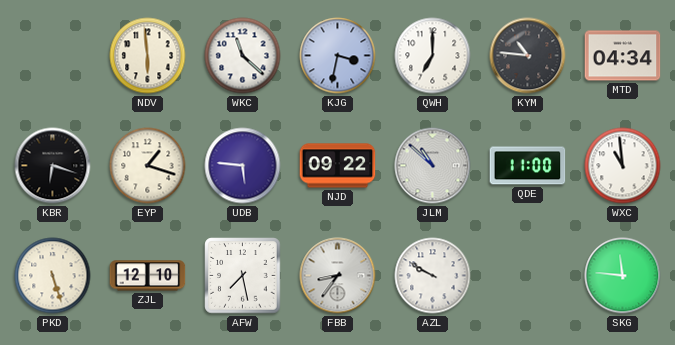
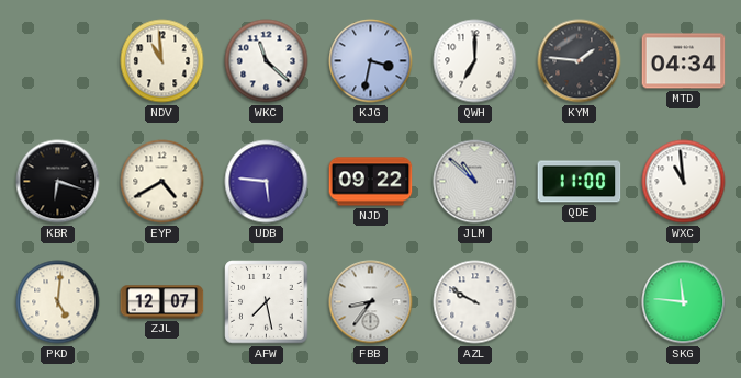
NDV: 5:59 -> 10:59
KYM: 10:46 -> 1:46
EYP: 1:18 -> 4:40
PKD: 5:27 -> 5:01
ZJL: 12:10 -> 12:07
